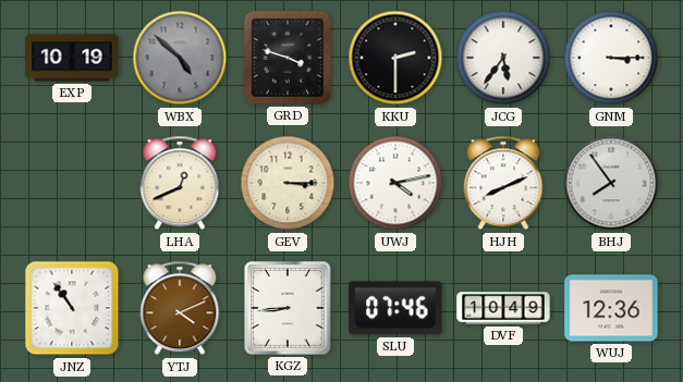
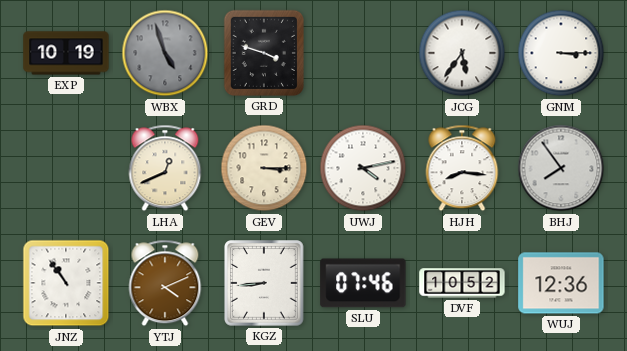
WBX: 4:52 -> 4:57
KKU: 2:30 -> none
HJH: 8:11 -> 8:16
DVF: 10:49 -> 10:52
